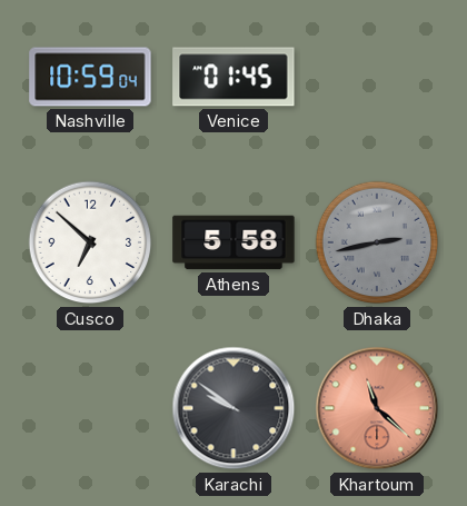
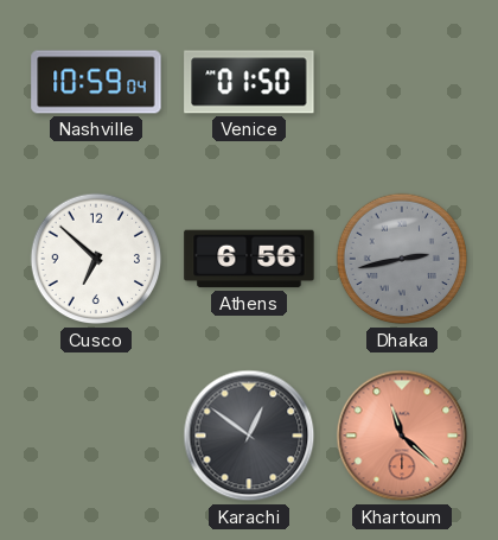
Venice: 01:45 -> 01:50
Athens: 5:58 -> 6:56
Karachi: 9:51 -> 12:51
